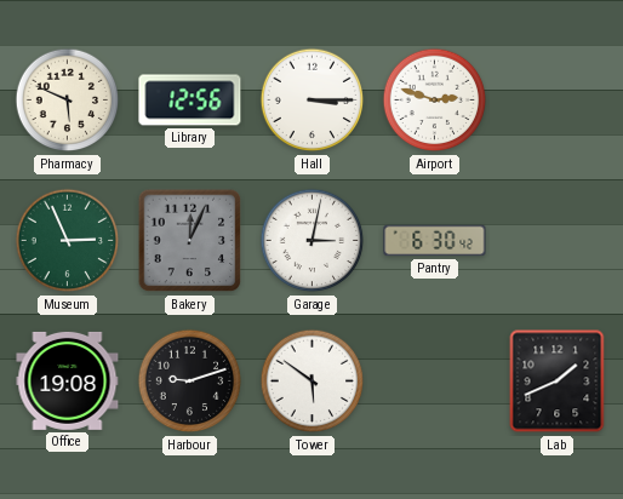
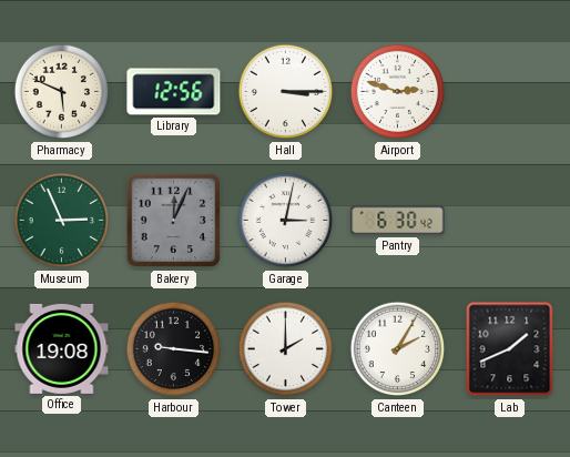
Harbour: 9:12 -> 9:16
Tower: 5:51 -> 2:00
Canteen: none -> 2:05
